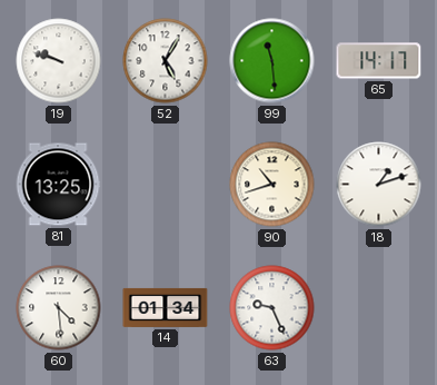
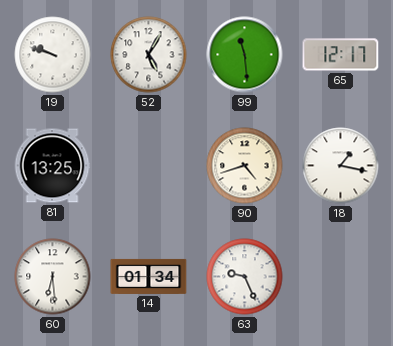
65: 14:17 -> 12:17
90: 10:42 -> 4:42
18: 1:12 -> 1:17
60: 4:29 -> 6:29
